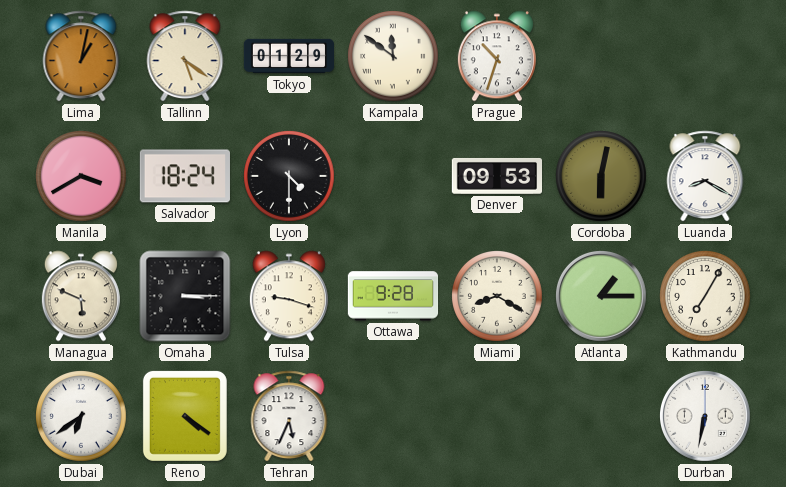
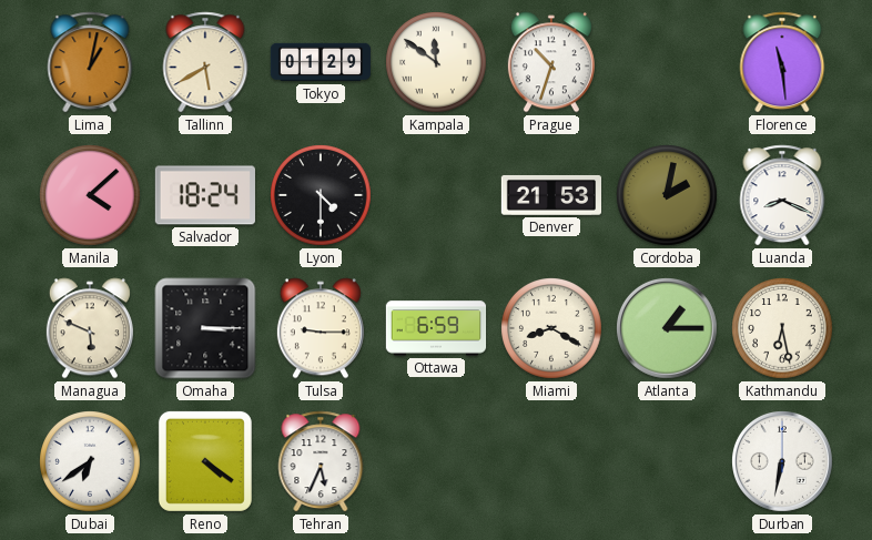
Tallinn: 5:21 -> 5:40
Florence: none -> 11:29
Manila: 3:40 -> 4:08
Denver: 09:53 -> 21:53
Cordoba: 6:02 -> 2:02
Luanda: 8:20 -> 8:19
Tulsa: 9:18 -> 9:15
Ottawa: 9:28 -> 6:59
Kathmandu: 7:05 -> 6:28
